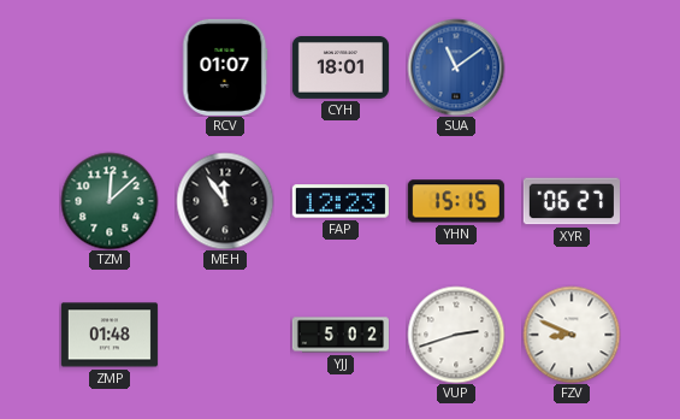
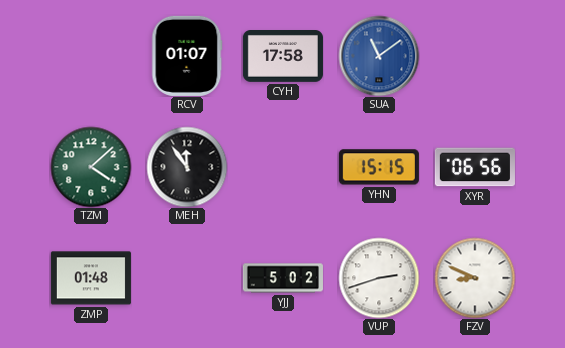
CYH: 18:01 -> 17:58
TZM: 12:08 -> 4:08
FAP: 12:23 -> none
XYR: 06:27 -> 06:56
